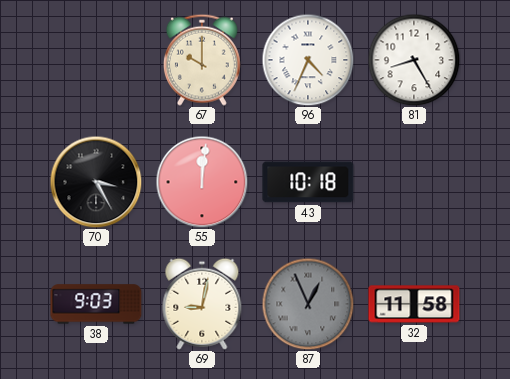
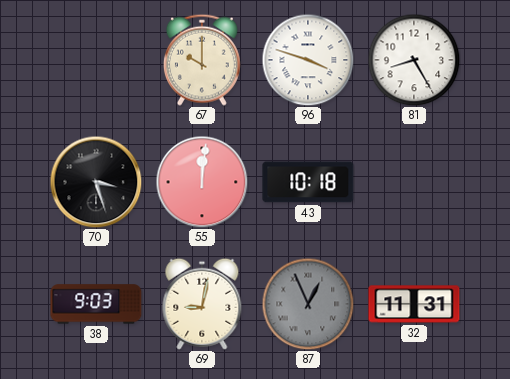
96: 4:34 -> 3:48
70: 3:25 -> 3:27
32: 11:58 -> 11:31
